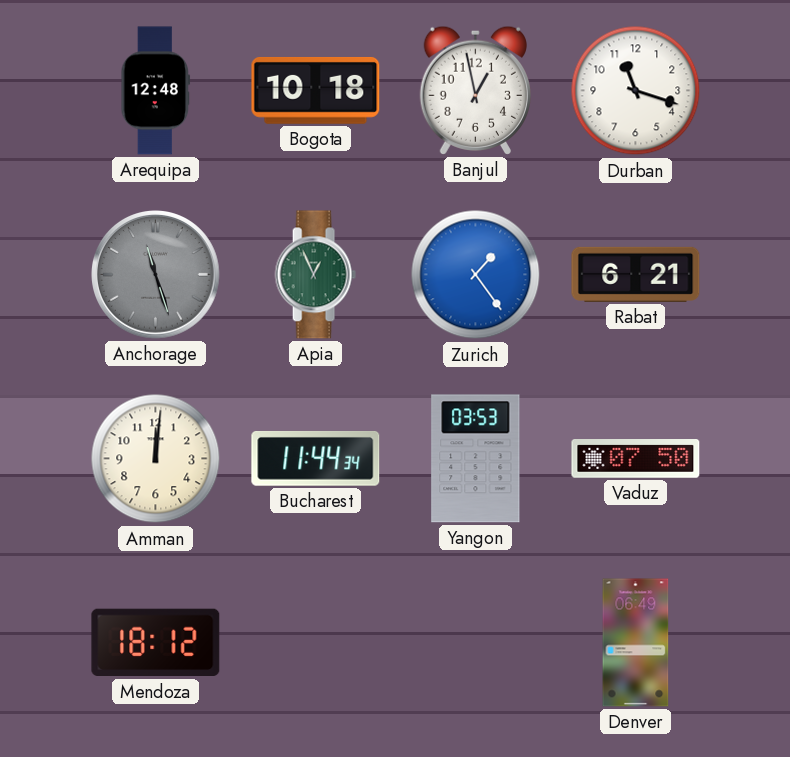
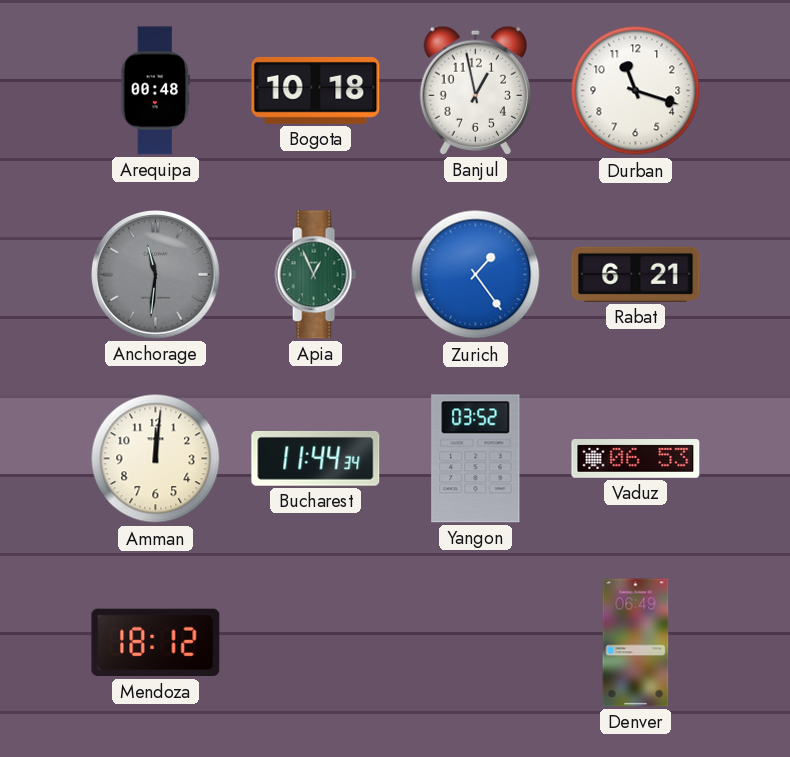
Arequipa: 12:48 -> 00:48
Anchorage: 11:27 -> 11:31
Yangon: 03:53 -> 03:52
Vaduz: 07:50 -> 06:53
